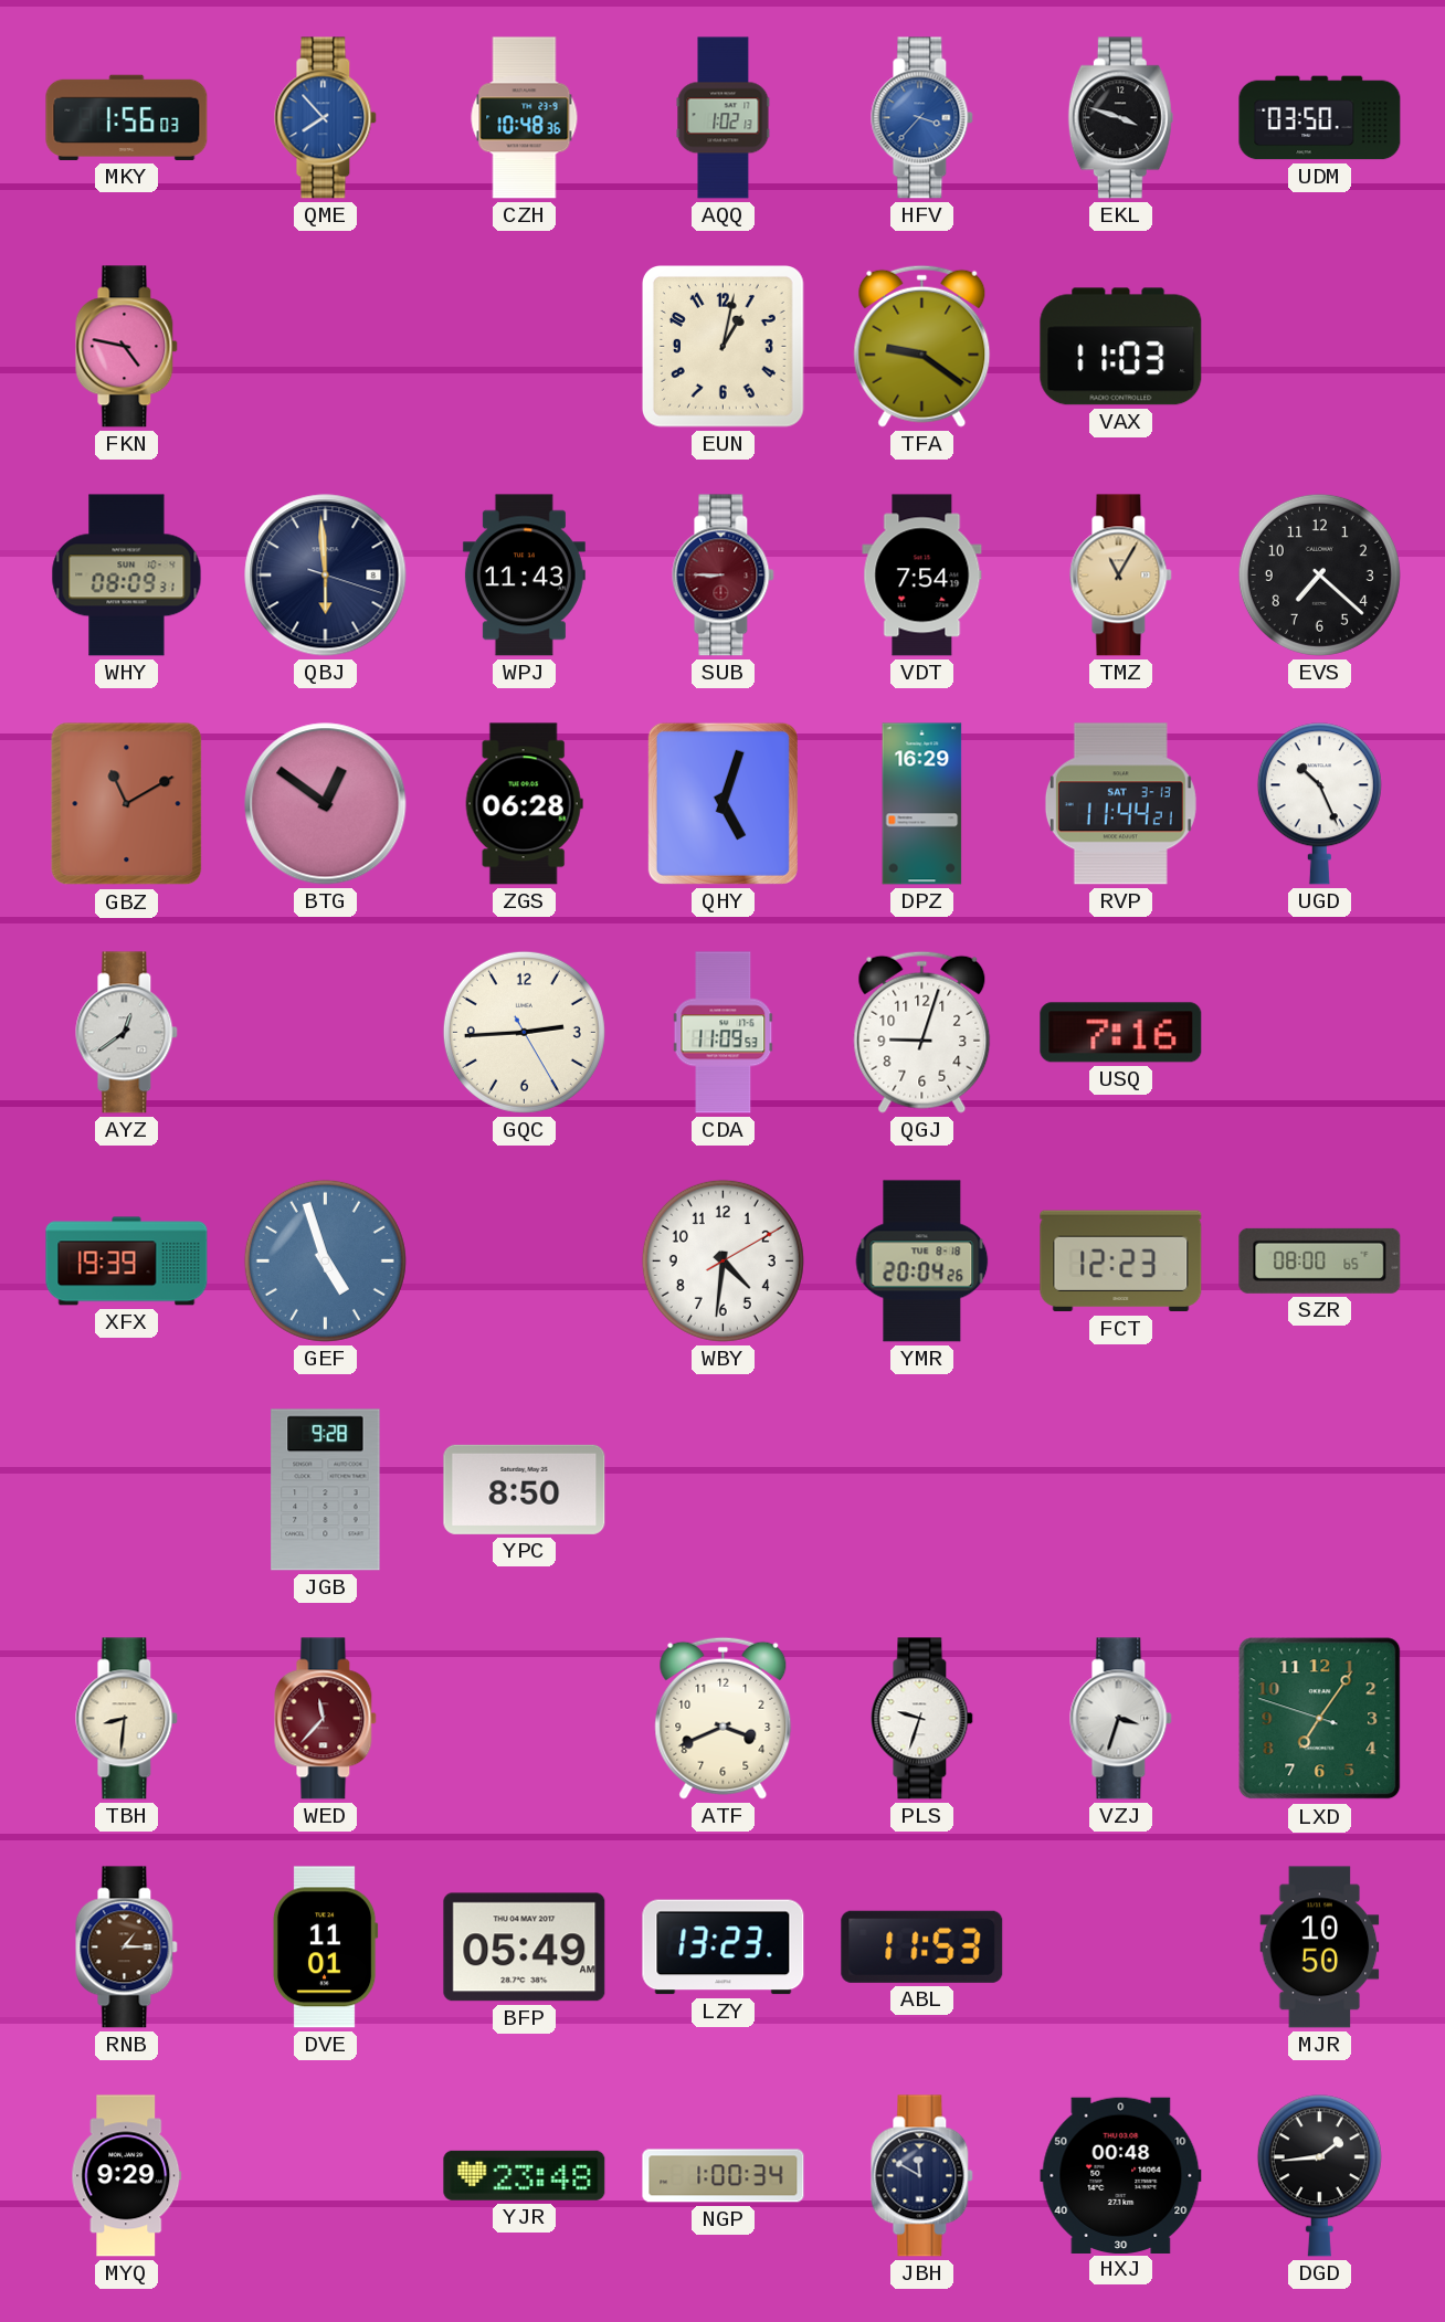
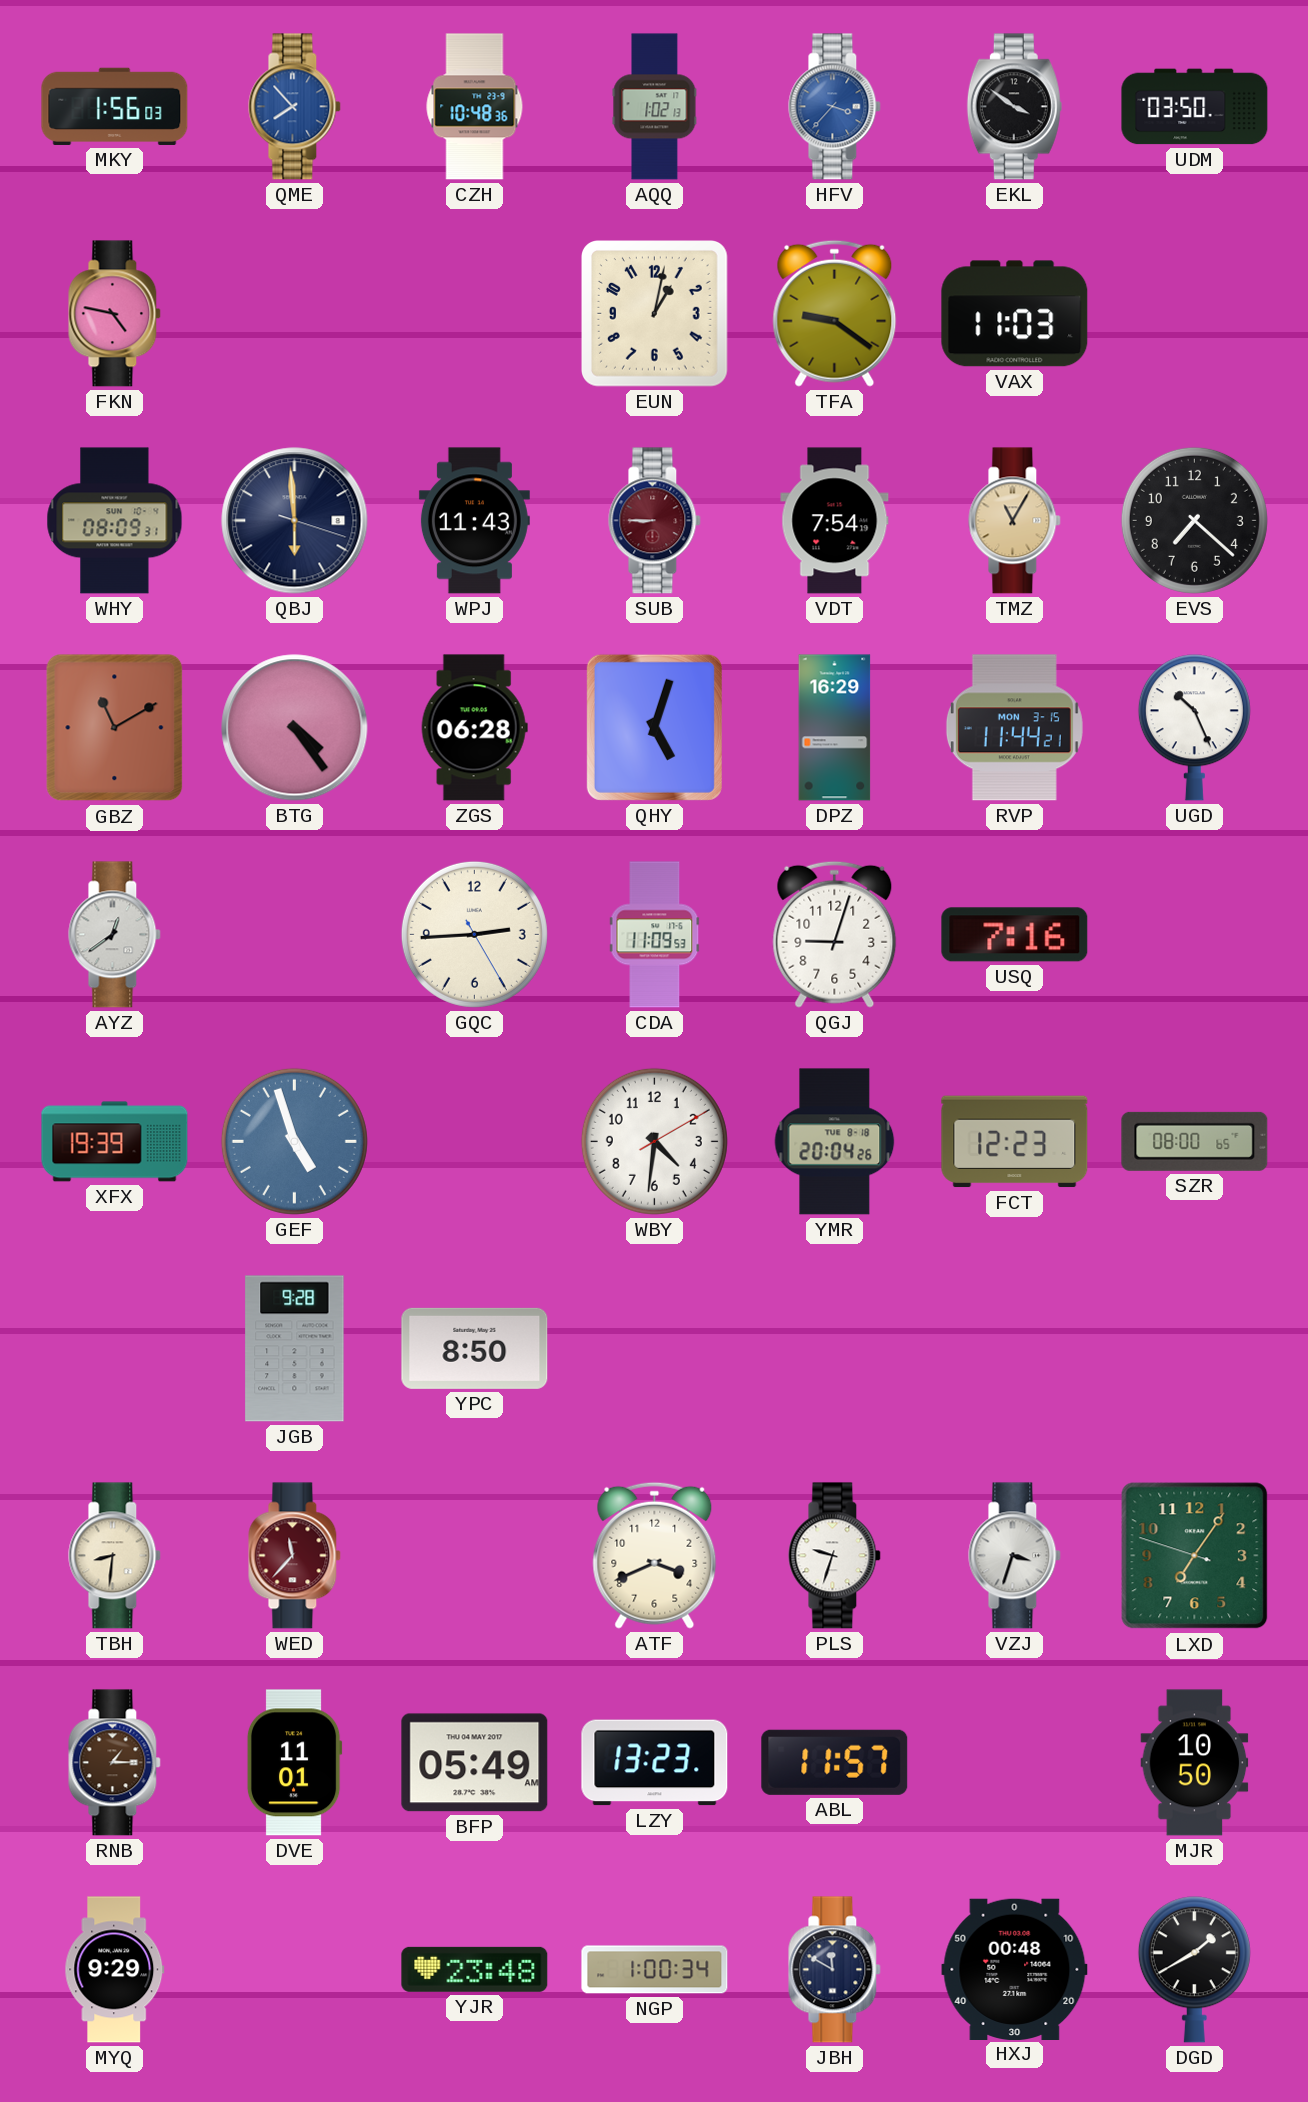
EKL: 3:48 -> 3:51
BTG: 12:51 -> 4:24
RVP date: SAT 3-13 -> MON 3-15
ABL: 11:53 -> 11:57
DGD: 1:44 -> 1:40
